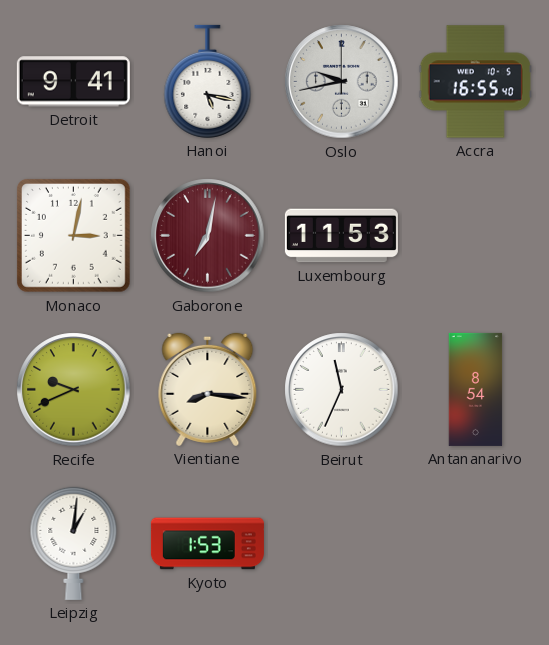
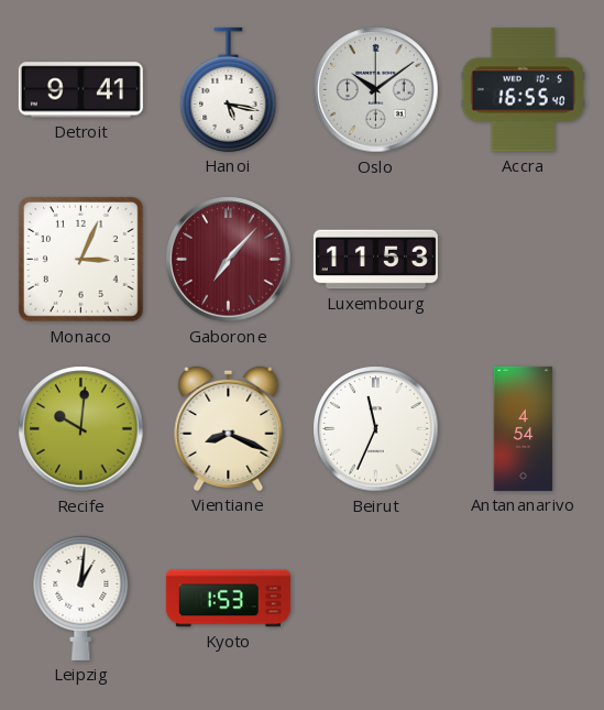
Oslo: 9:43 -> 10:09
Monaco: 3:02 -> 3:04
Gaborone: 7:02 -> 7:07
Recife: 9:41 -> 10:01
Vientiane: 8:16 -> 8:19
Antananarivo: 8:54 -> 4:54
